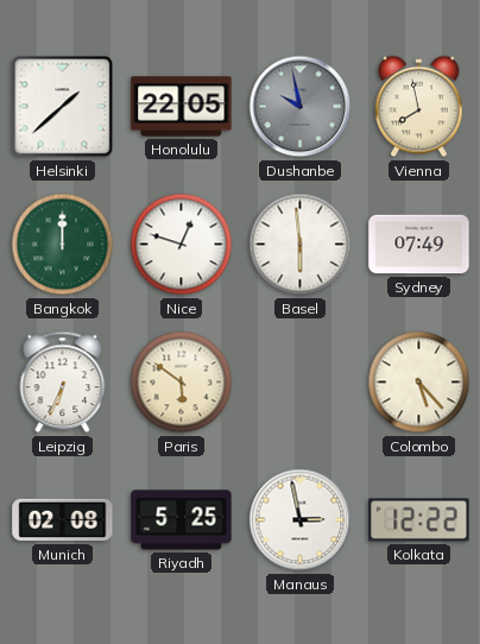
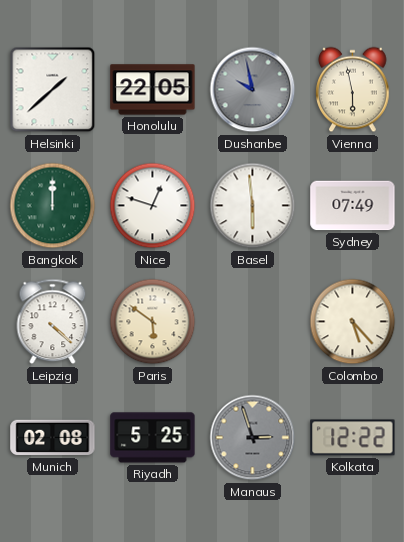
Vienna: 7:58 -> 5:58
Leipzig: 6:34 -> 4:22
Manaus: 2:58 -> 2:57
Manaus dial: white -> grey
